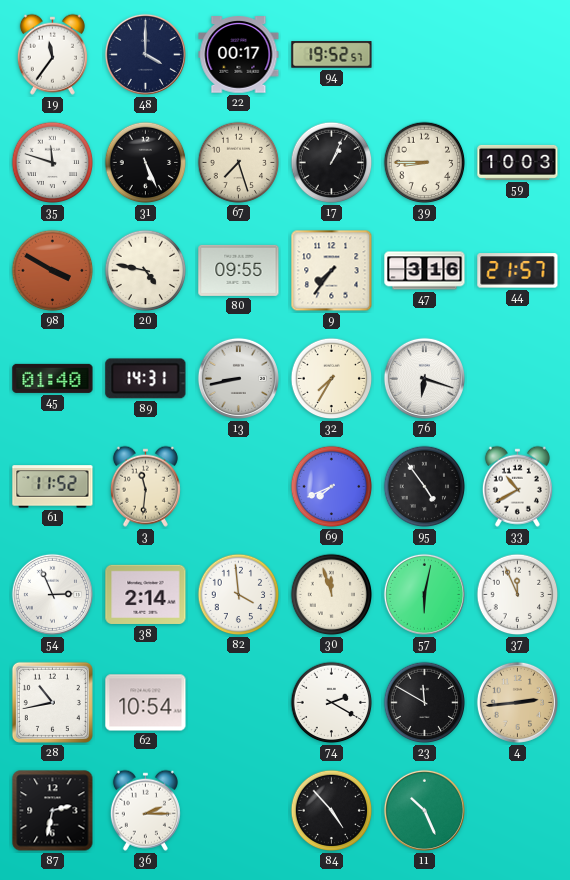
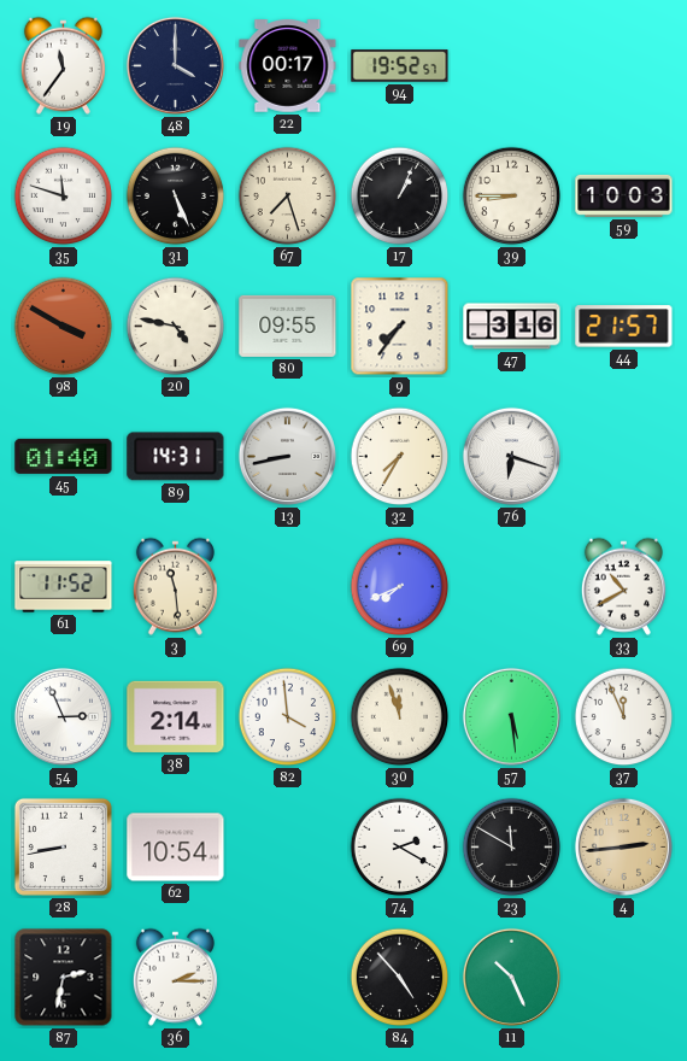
3: 11:31 -> 11:29
95: 4:54 -> none
57: 6:02 -> 5:29
28: 10:43 -> 8:43
